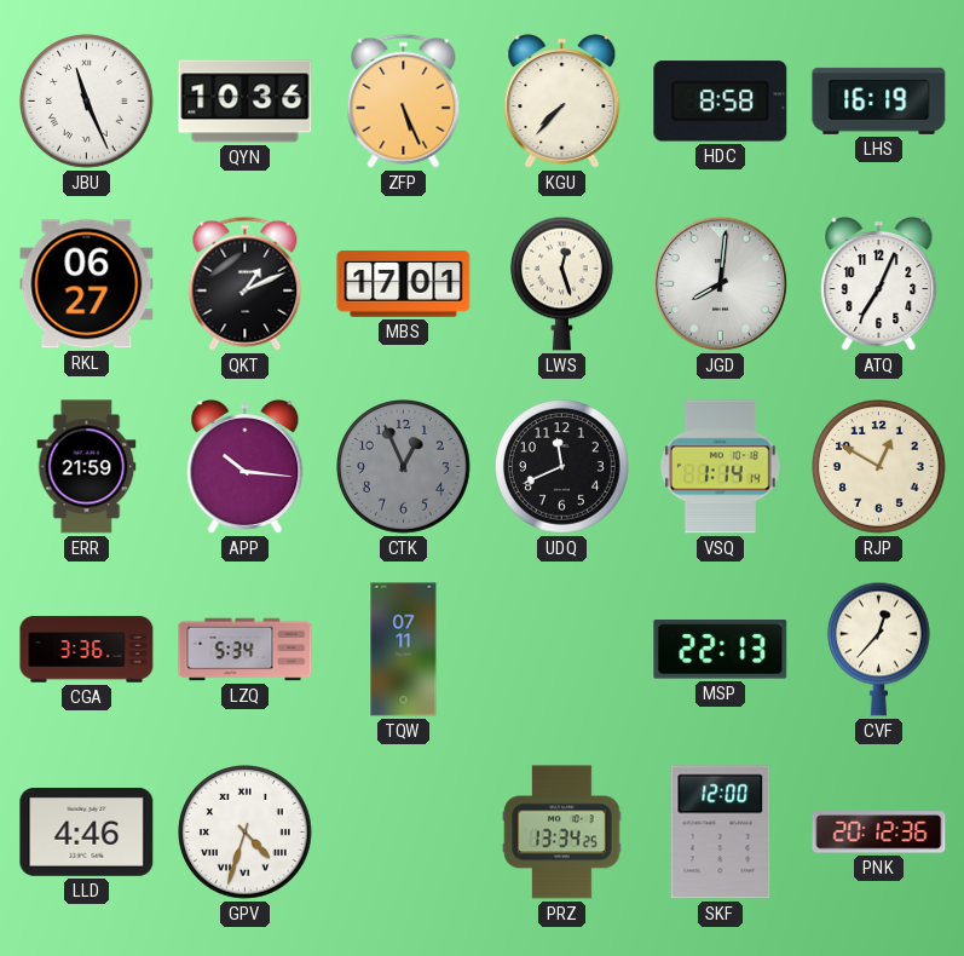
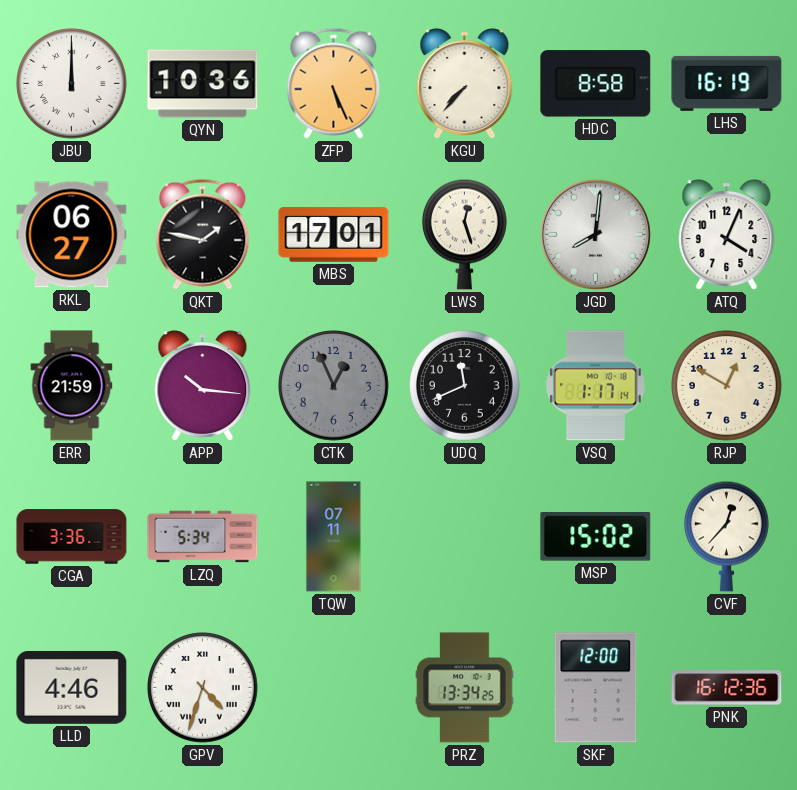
JBU: 11:26 -> 12:00
QKT: 1:11 -> 1:47
ATQ: 7:04 -> 4:04
VSQ: 1:14 -> 1:17
MSP: 22:13 -> 15:02
PNK: 20:12 -> 16:12
